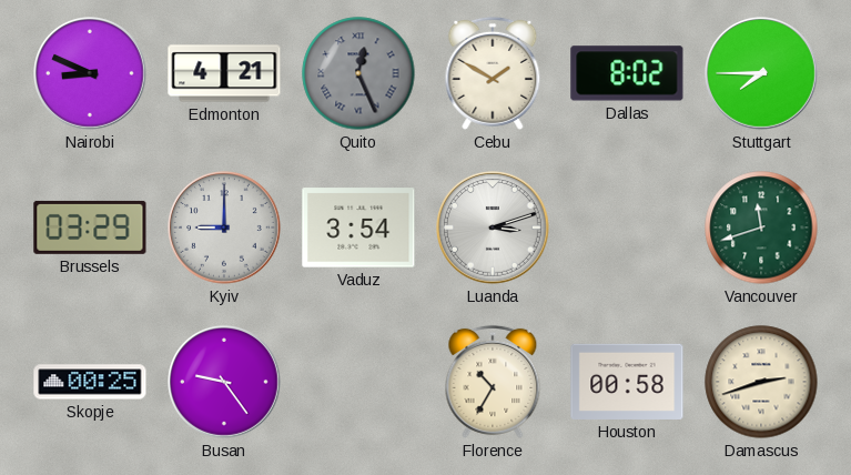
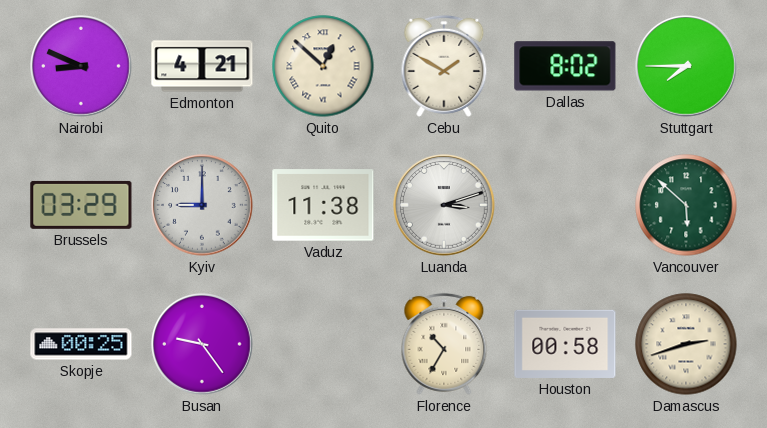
Quito: 12:26 -> 12:52
Quito dial: grey -> cream
Vaduz: 3:54 -> 11:38
Vancouver: 11:42 -> 5:52
